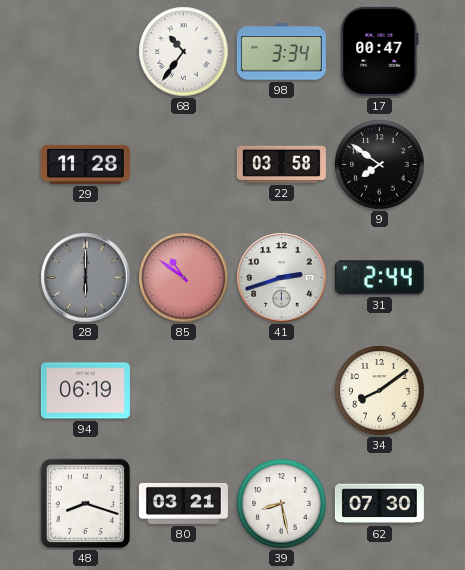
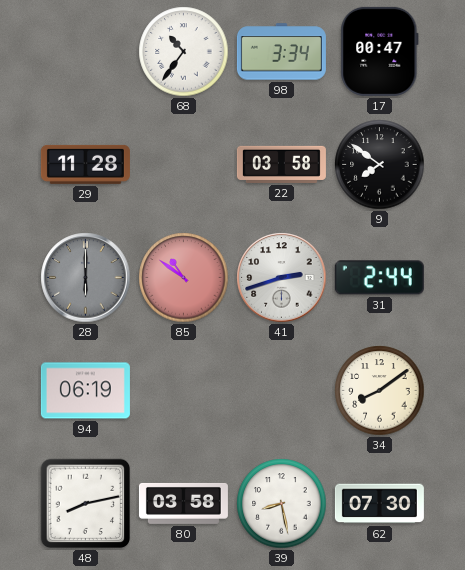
48: 8:18 -> 8:13
80: 03:21 -> 03:58
